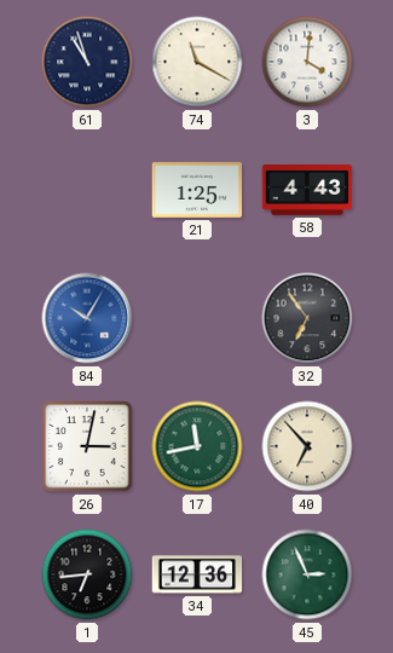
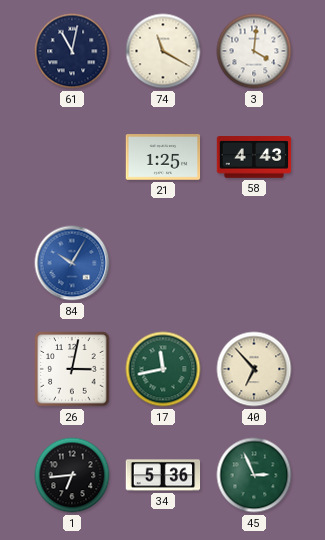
61: 10:57 -> 11:02
32: 6:54 -> none
34: 12:36 -> 5:36
